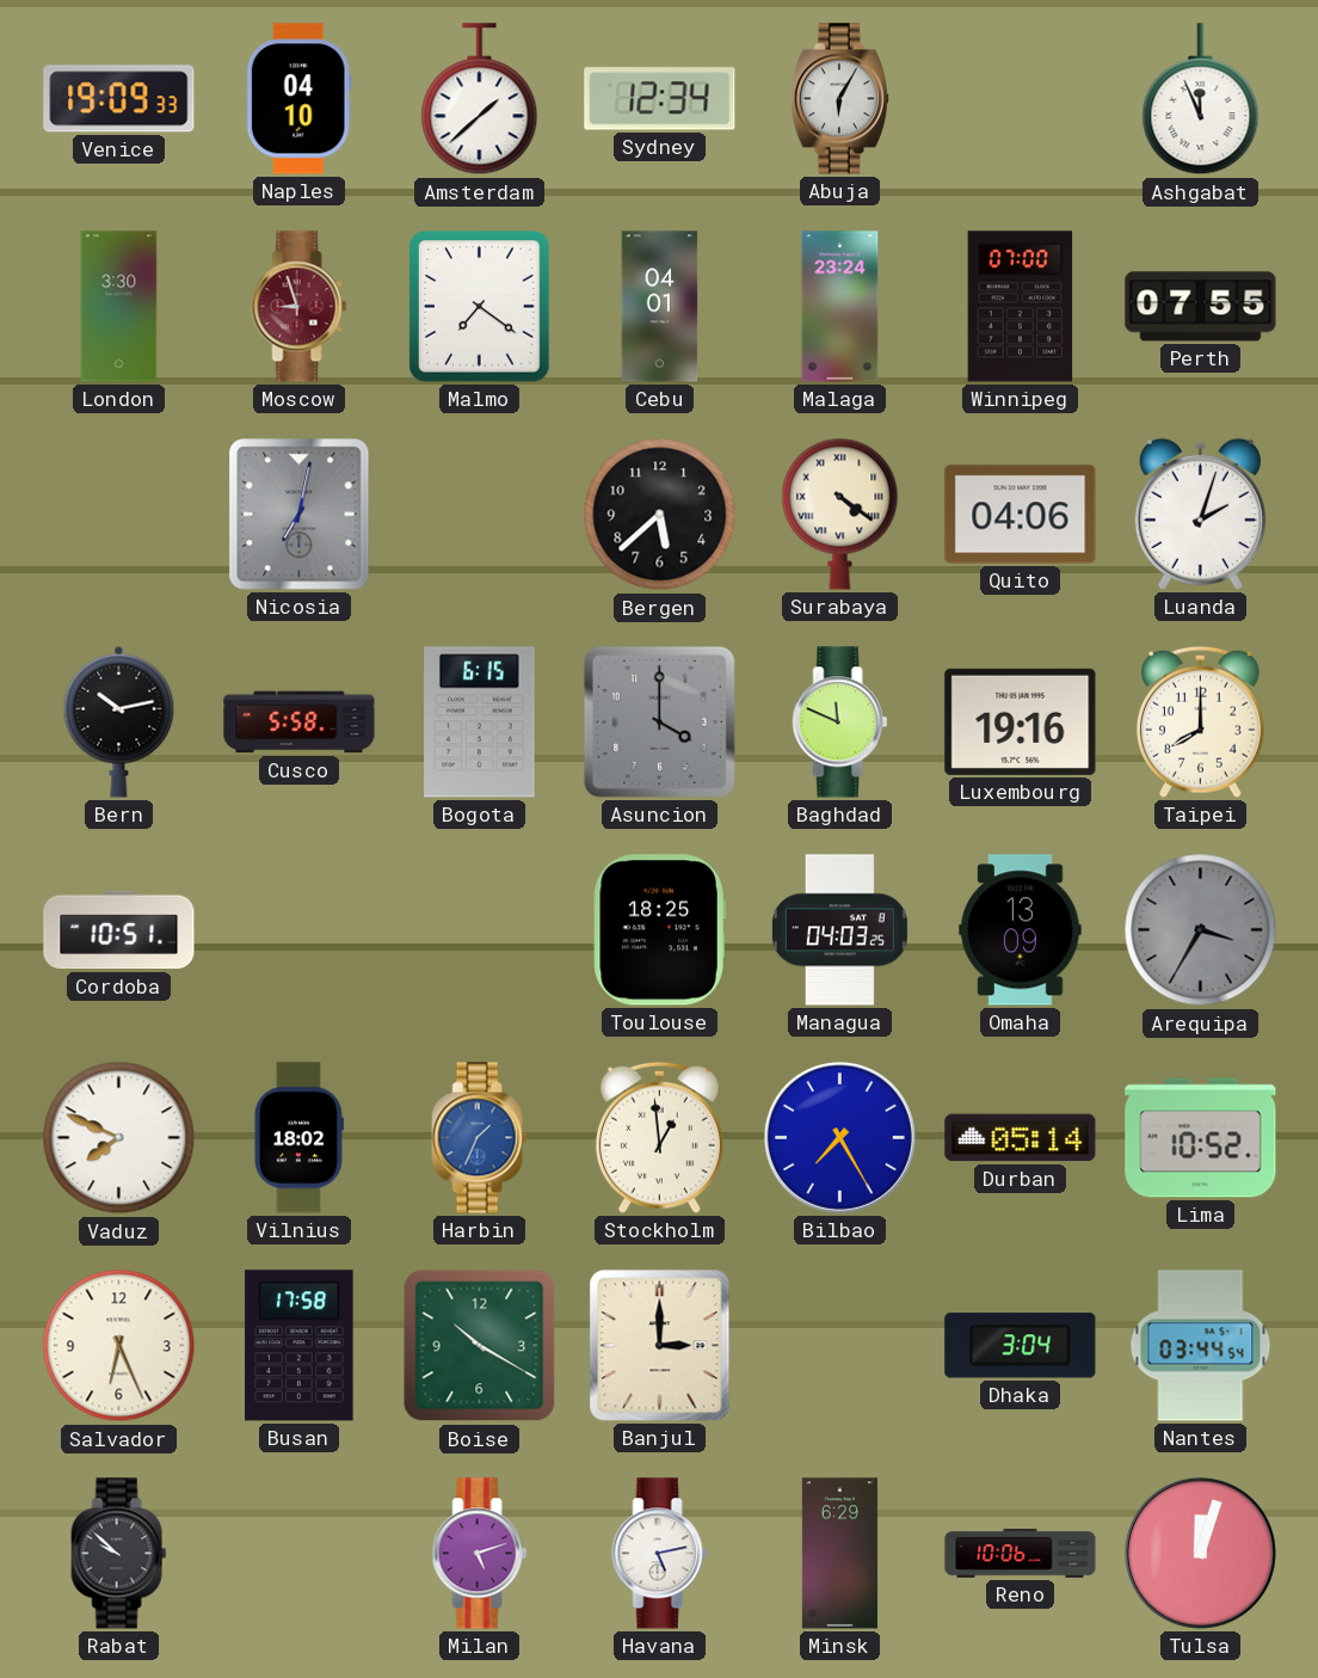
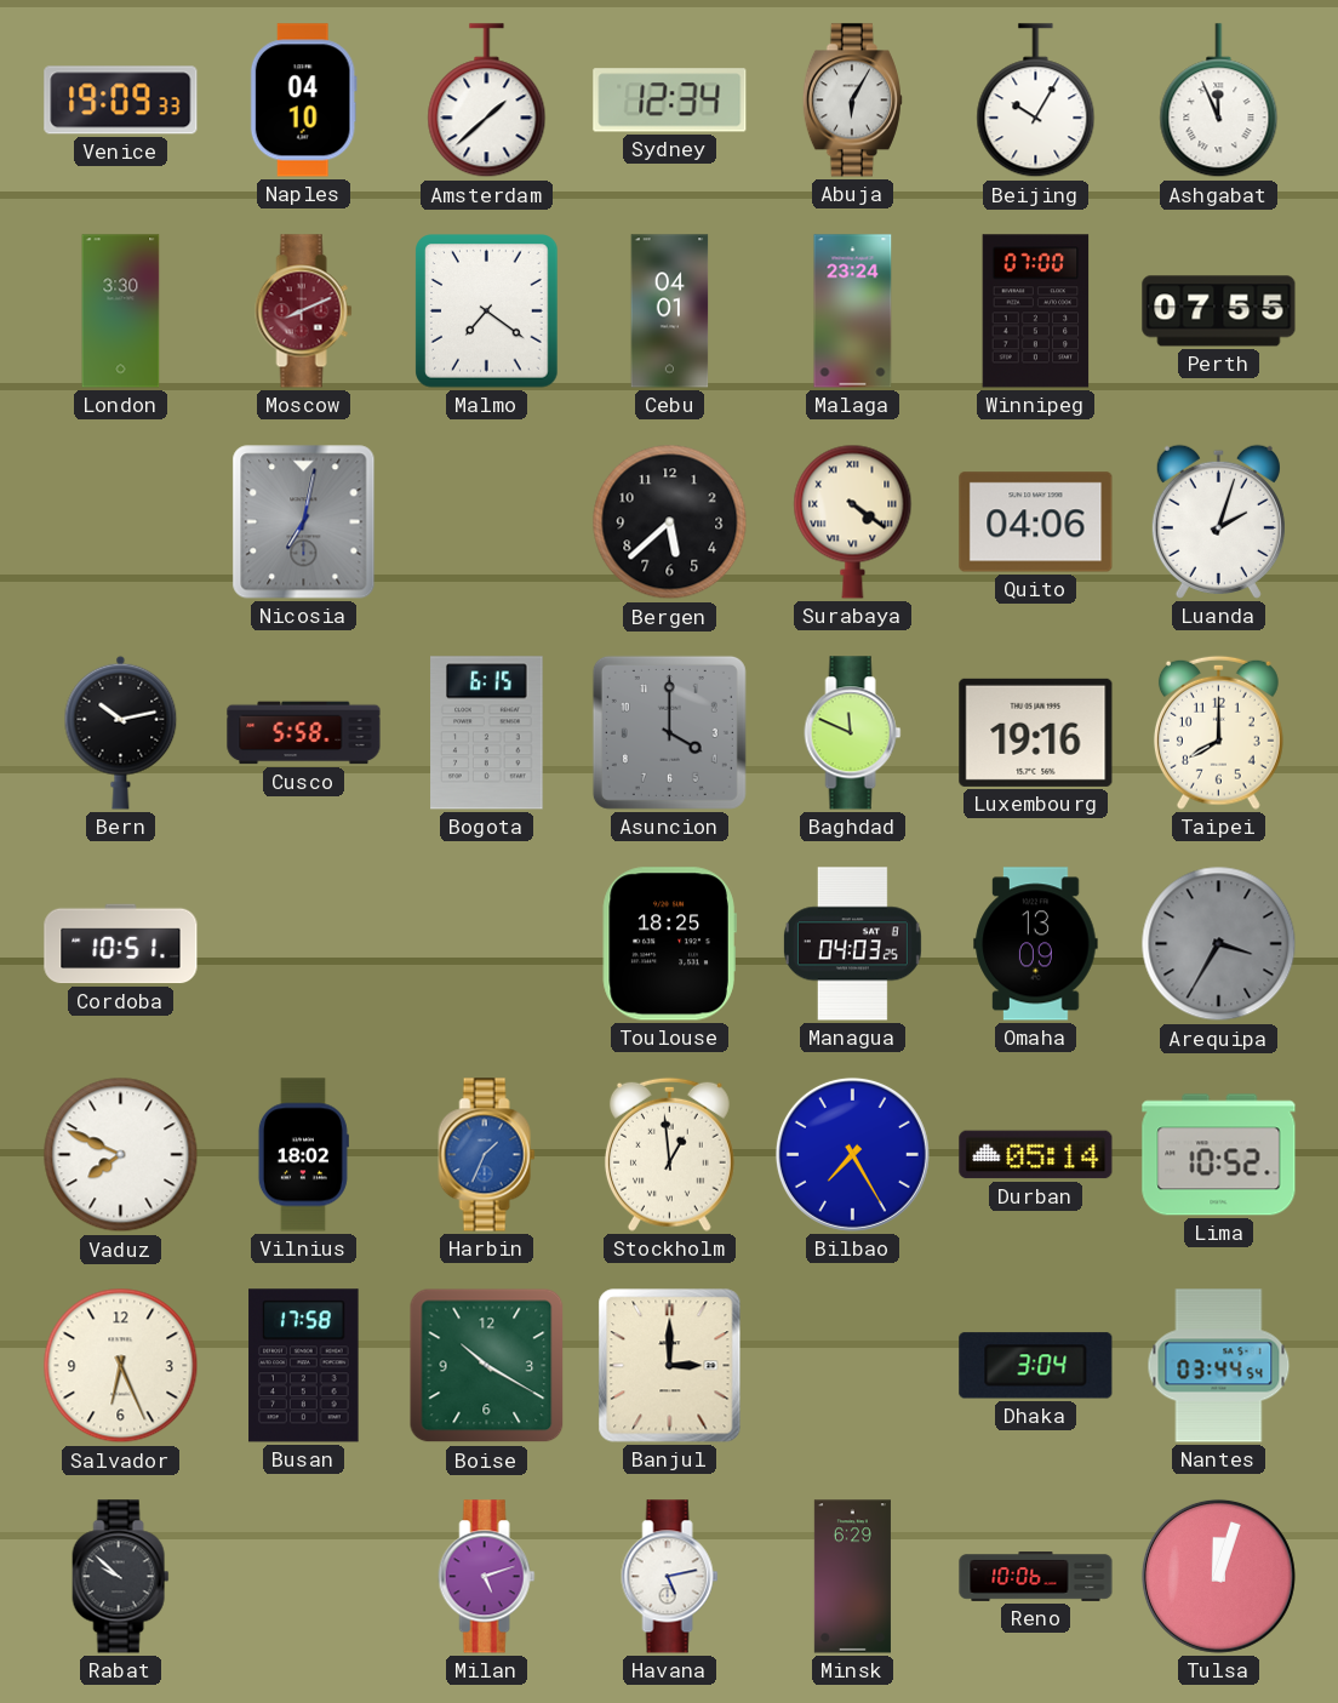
Beijing: none -> 10:05
Moscow: 8:57 -> 8:11
